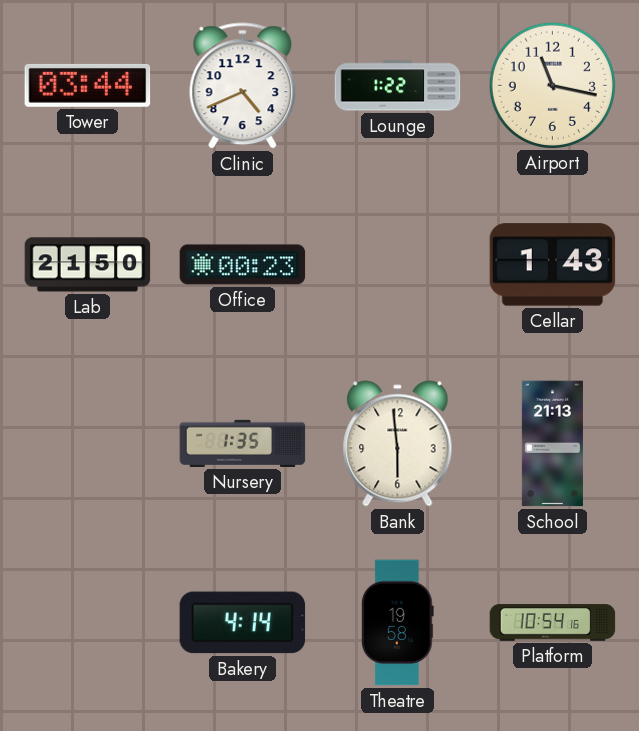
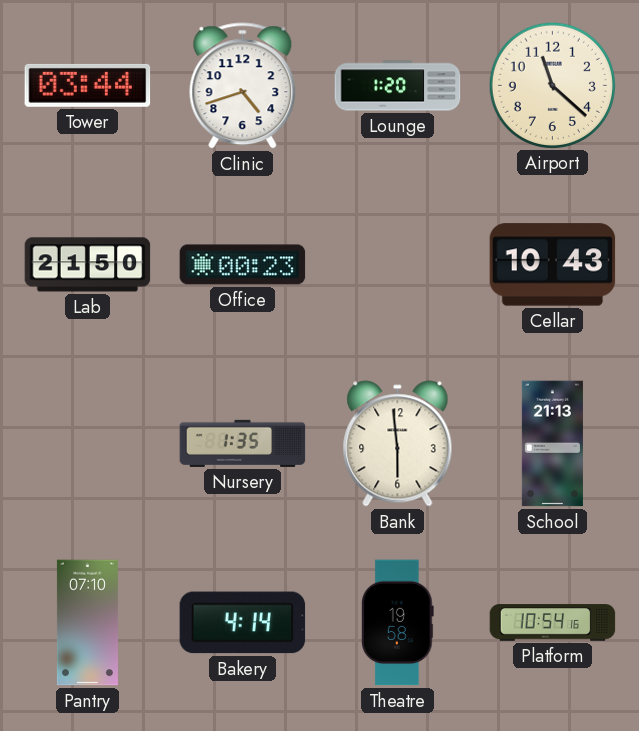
Clinic: 4:41 -> 4:42
Lounge: 1:22 -> 1:20
Airport: 11:17 -> 11:22
Cellar: 1:43 -> 10:43
Pantry: none -> 07:10
